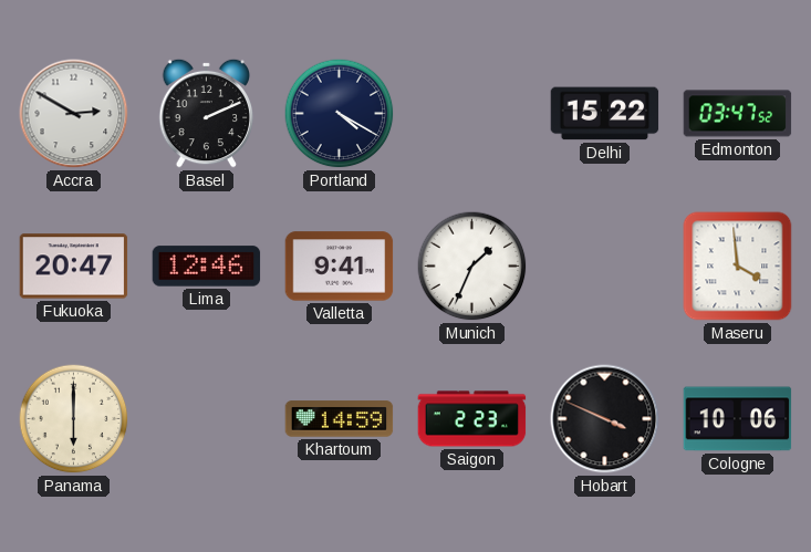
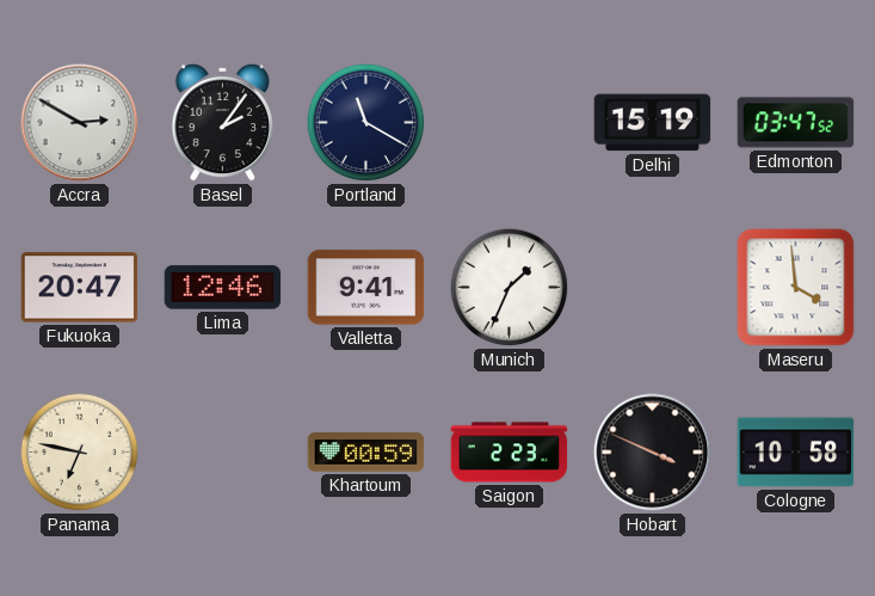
Basel: 2:11 -> 2:06
Portland: 4:20 -> 11:20
Delhi: 15:22 -> 15:19
Panama: 6:00 -> 6:47
Khartoum: 14:59 -> 00:59
Cologne: 10:06 -> 10:58
